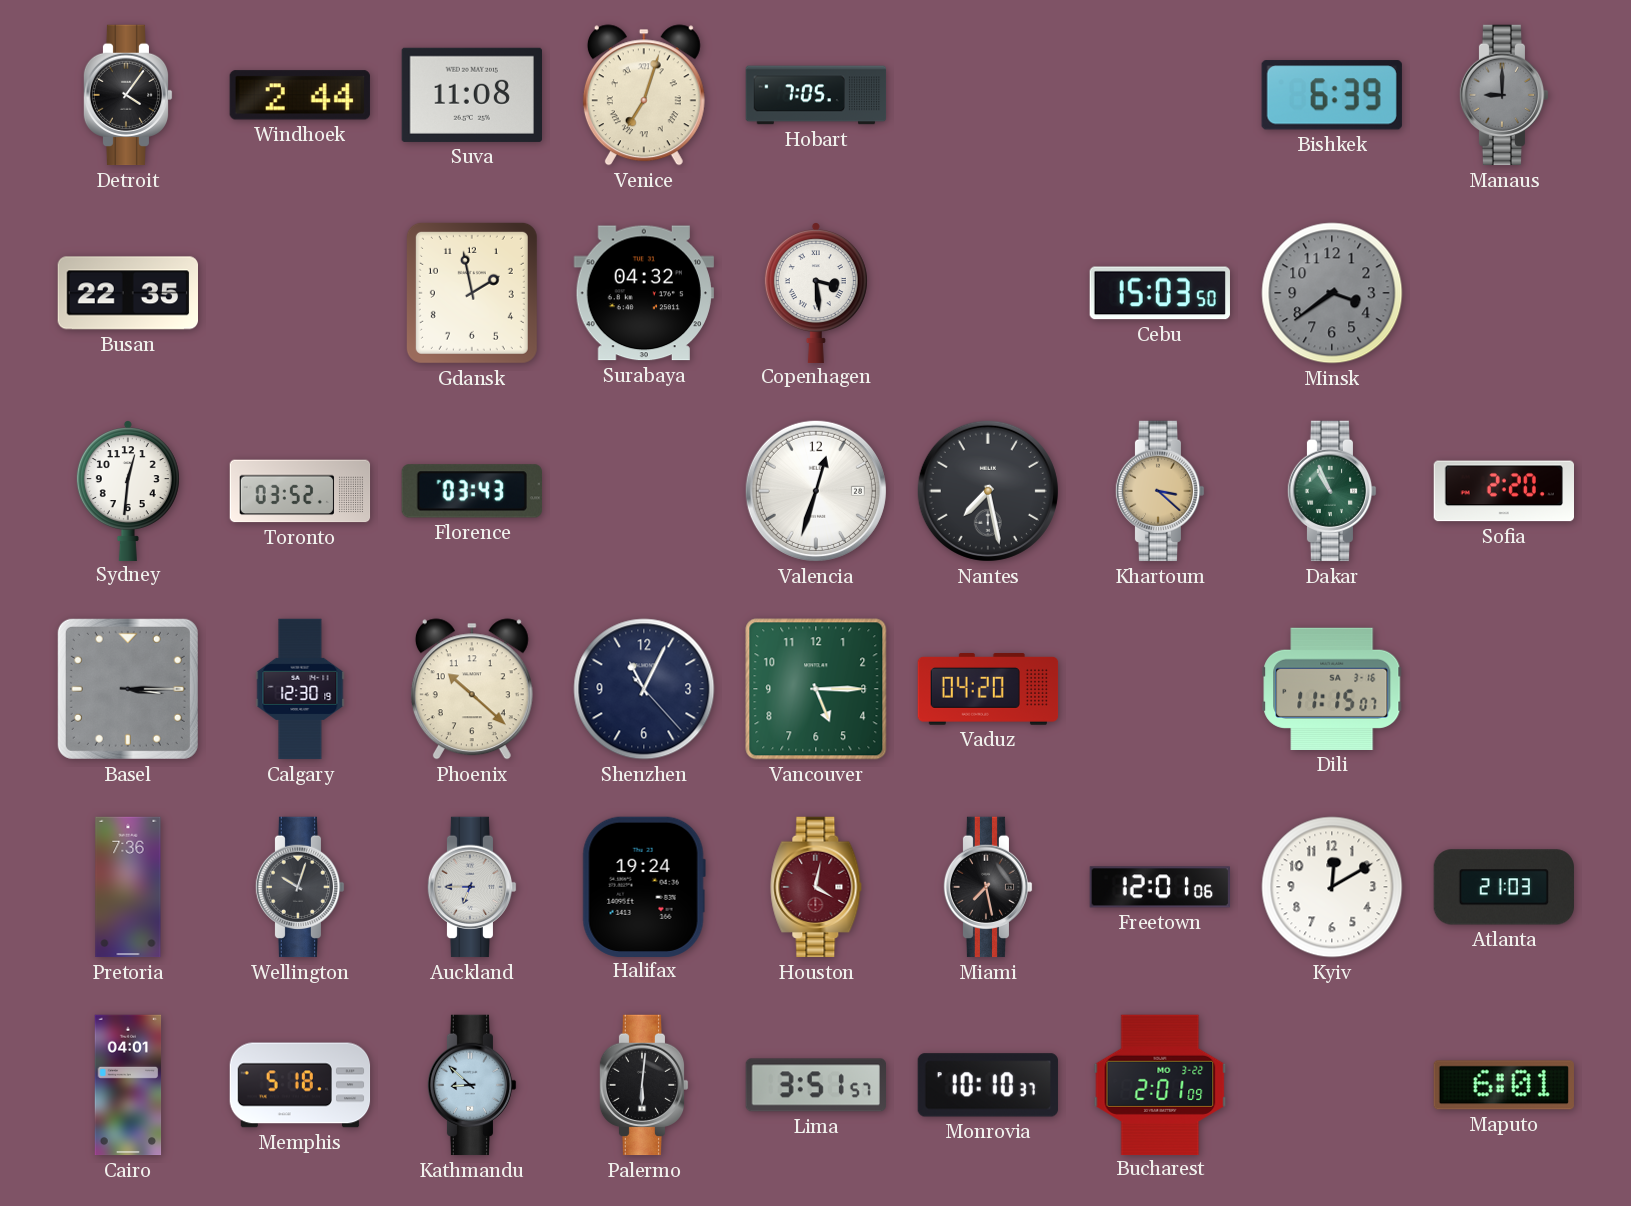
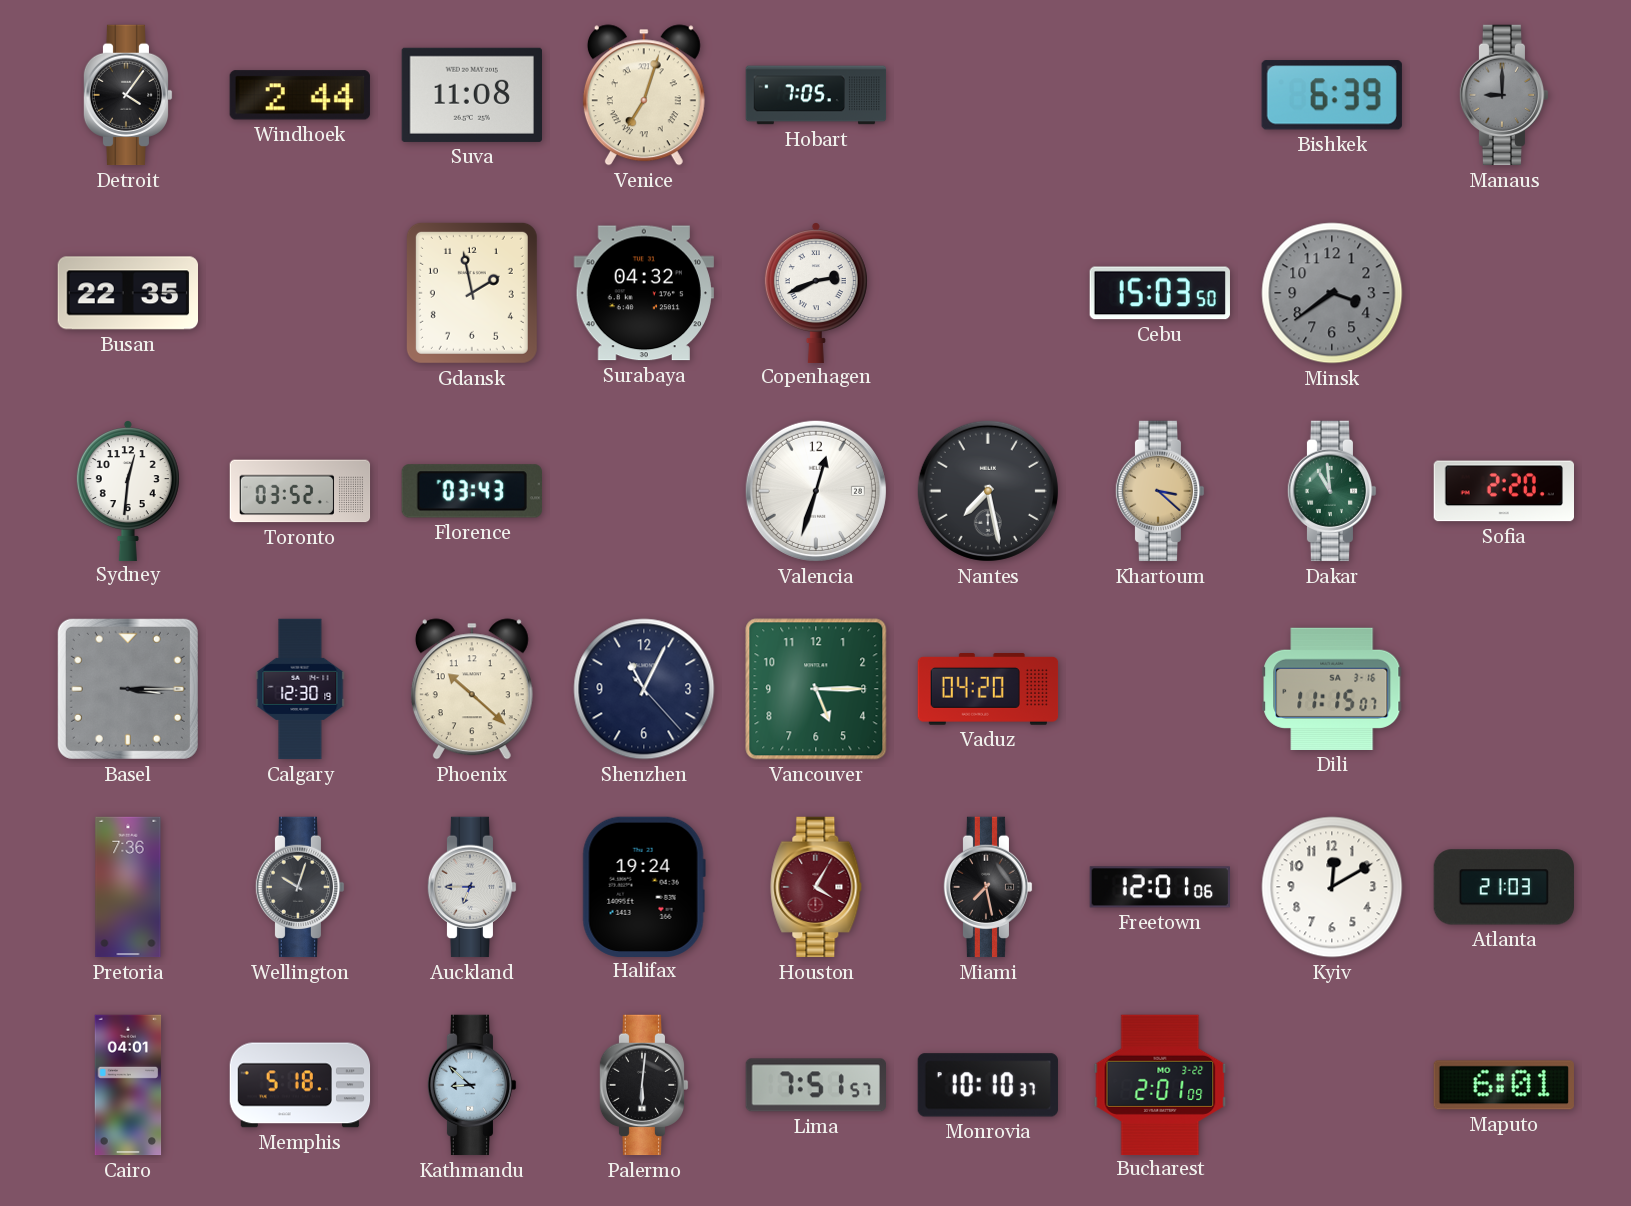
Copenhagen: 3:29 -> 2:41
Dakar: 10:56 -> 10:59
Houston: 4:02 -> 4:05
Lima: 3:51 -> 7:51
